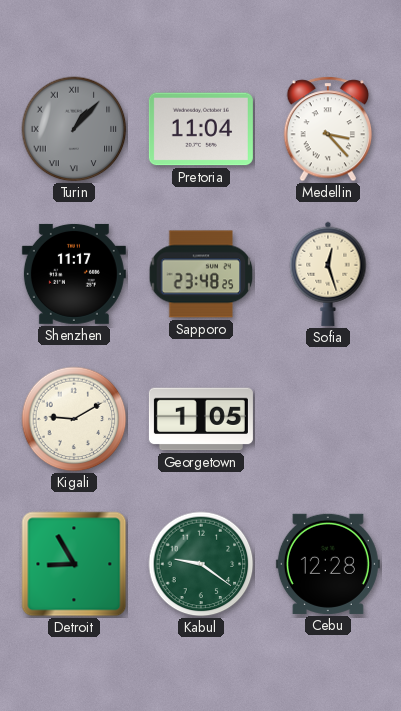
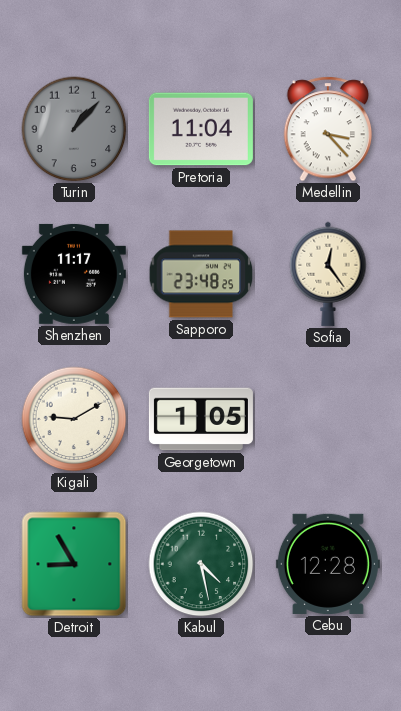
Turin numerals: Roman -> Arabic
Sofia: 12:27 -> 12:24
Kabul: 9:21 -> 4:28
